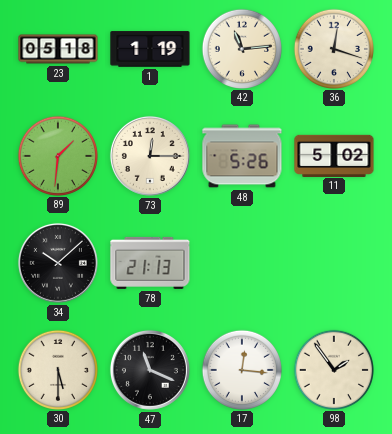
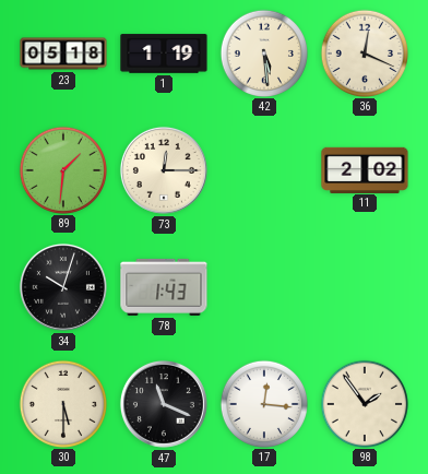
42: 11:14 -> 5:29
36: 12:18 -> 12:19
48: 5:26 -> none
11: 5:02 -> 2:02
34: 10:08 -> 10:03
78: 21:13 -> 1:43
